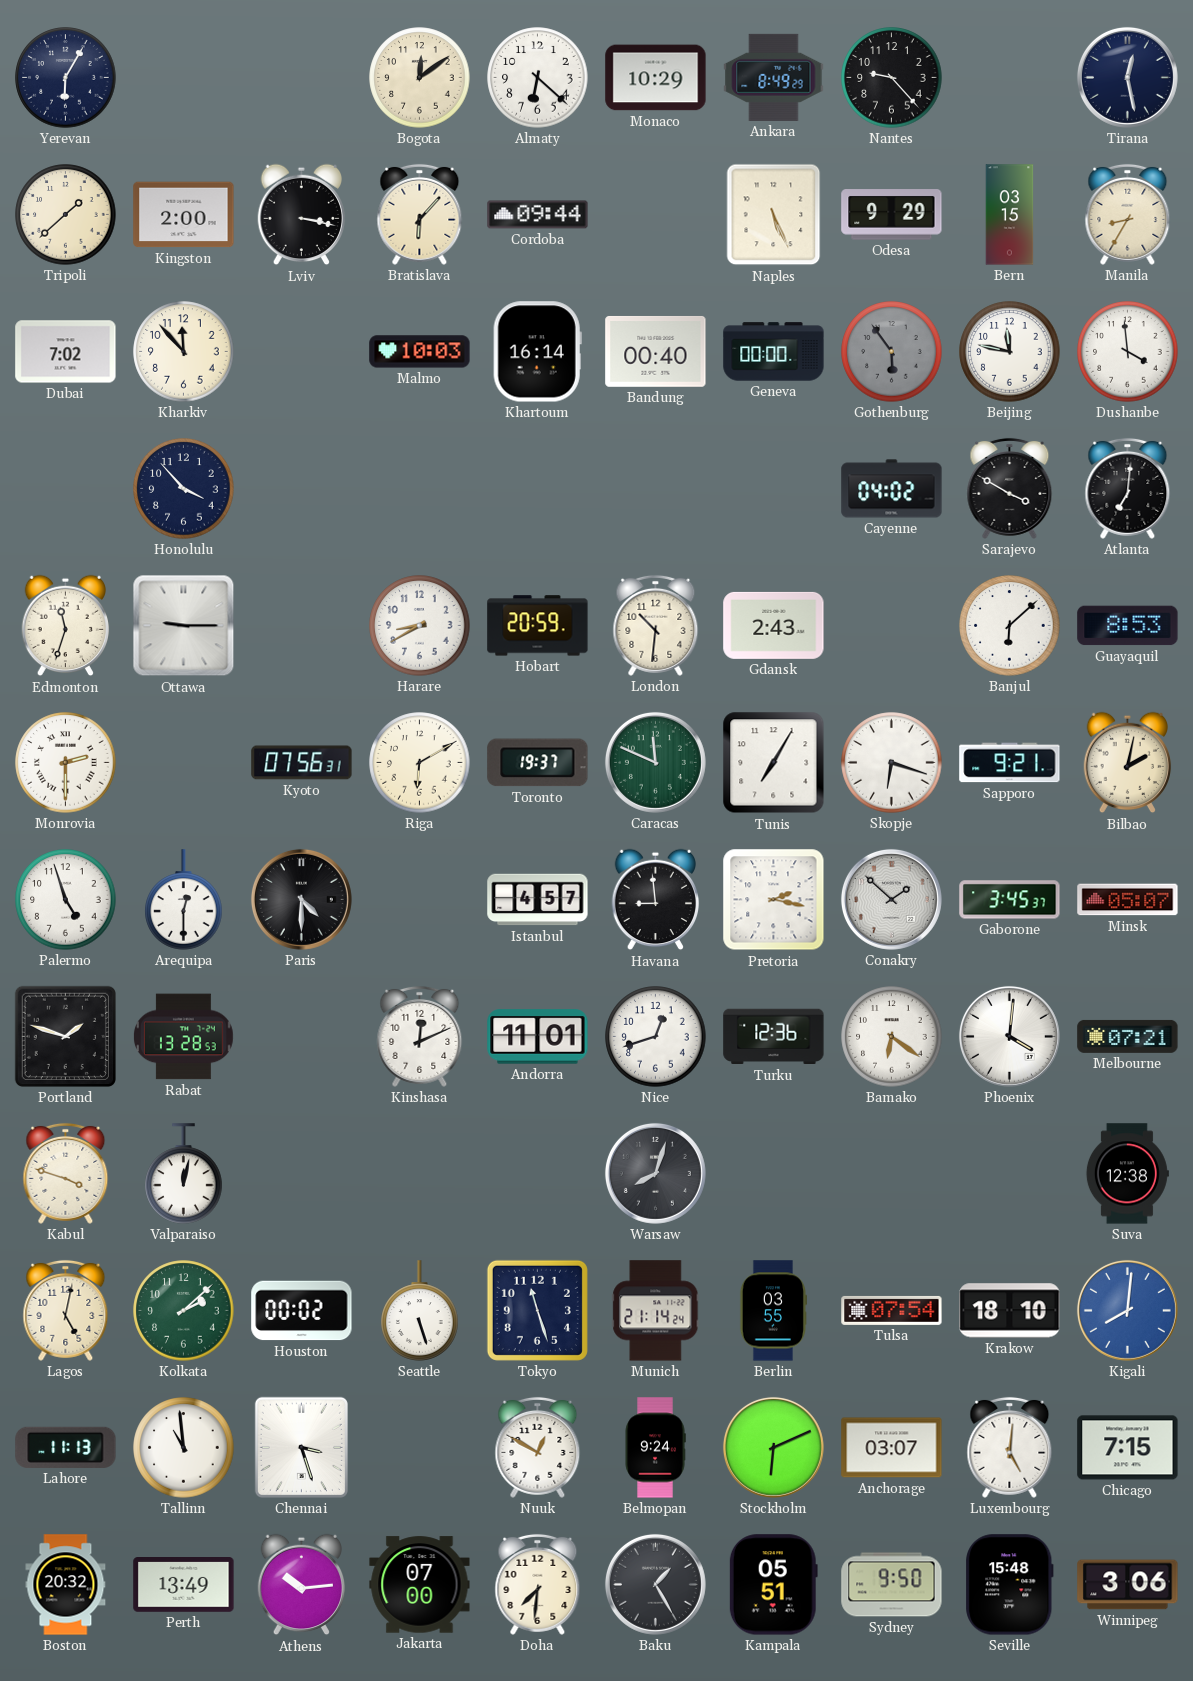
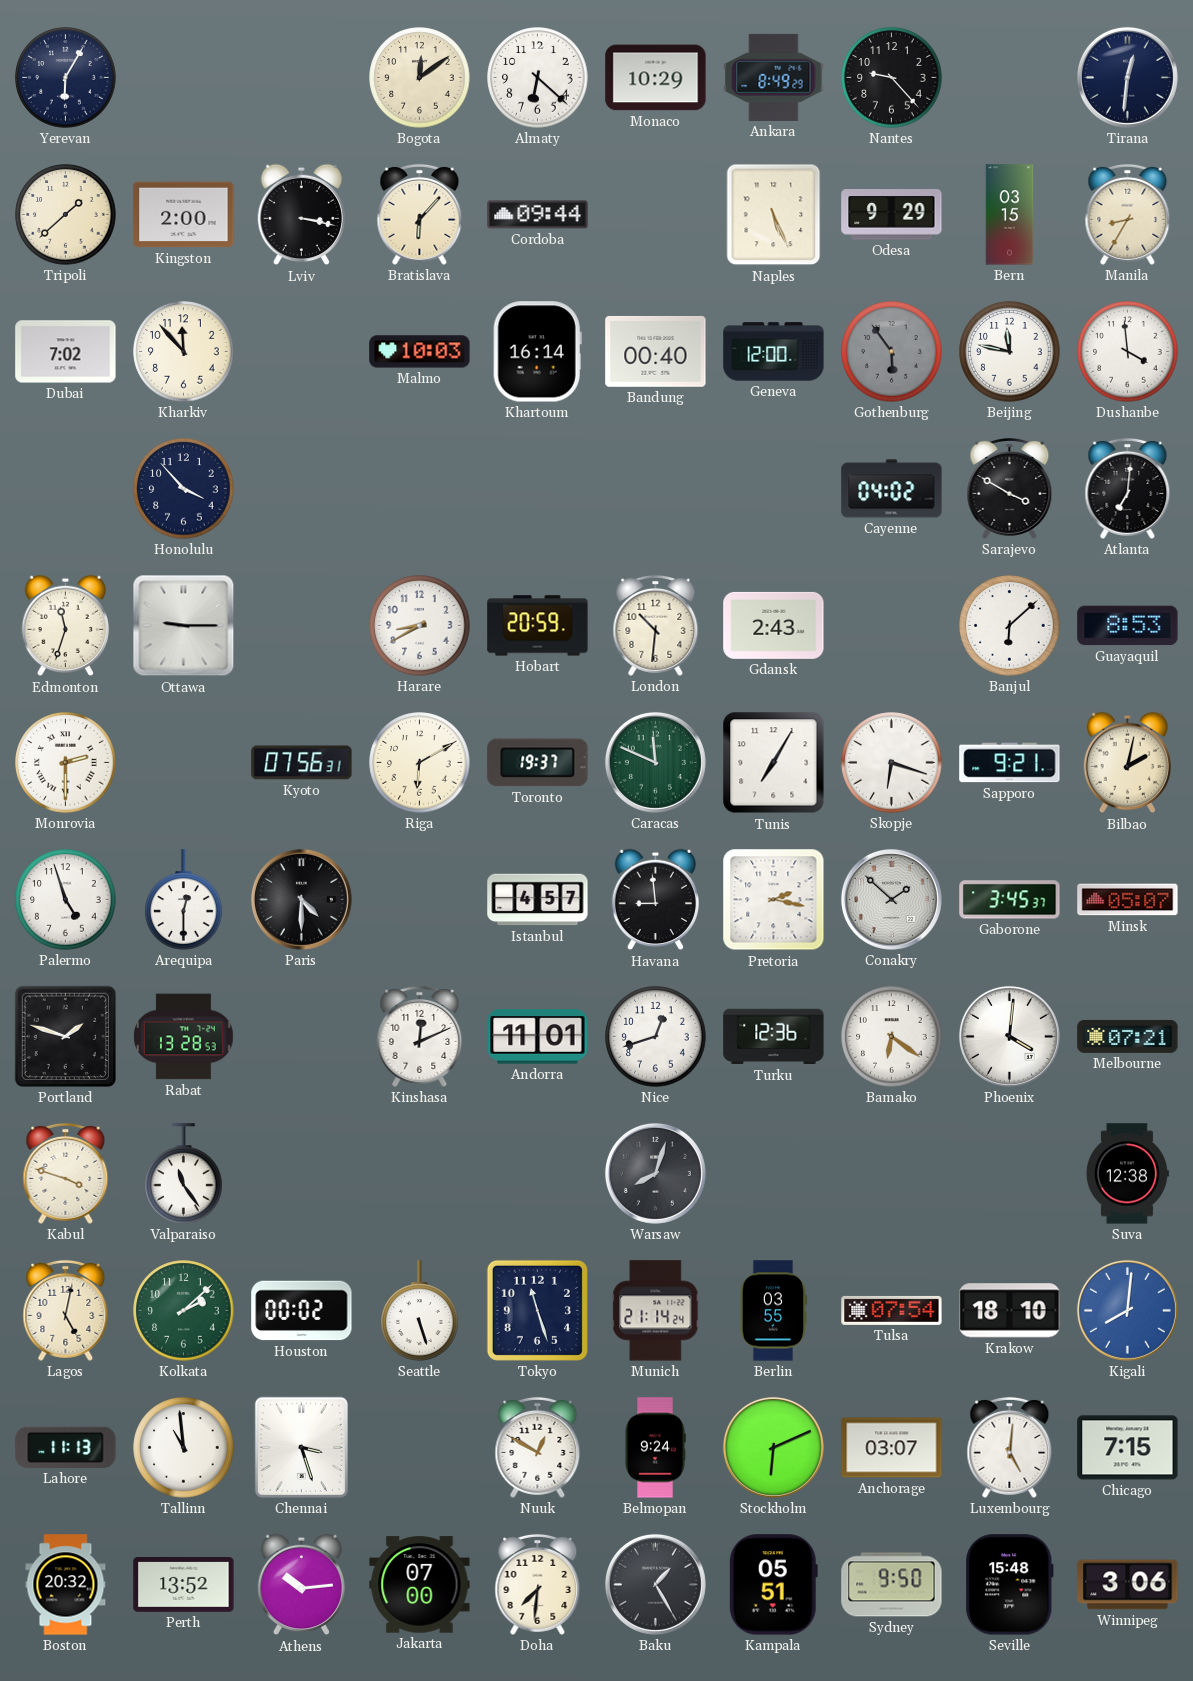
Tirana: 12:28 -> 12:31
Geneva: 00:00 -> 12:00
Valparaiso: 12:02 -> 11:24
Perth: 13:49 -> 13:52
